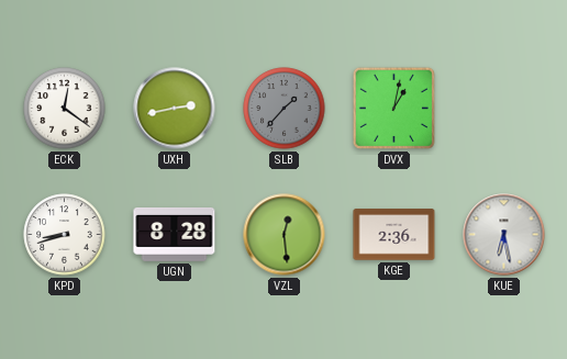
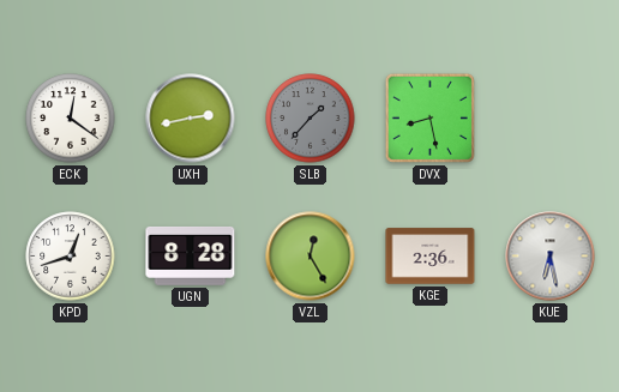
DVX: 1:02 -> 8:28
KPD: 8:42 -> 12:42
VZL: 12:29 -> 12:25
